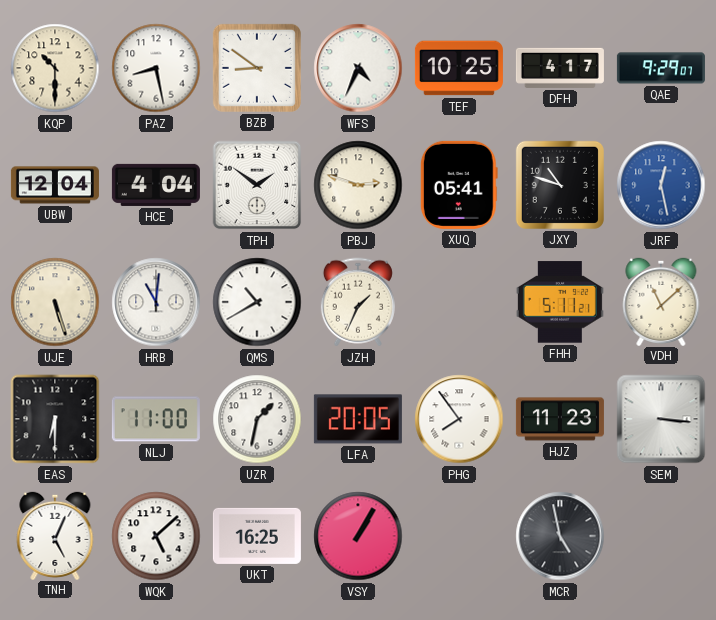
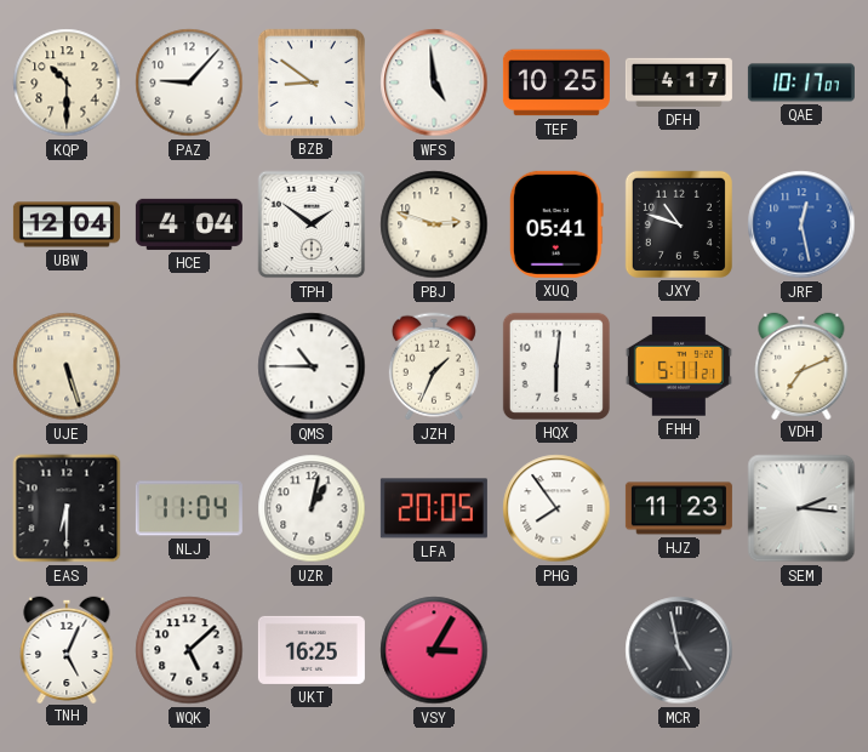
PAZ: 8:28 -> 9:07
WFS: 4:34 -> 4:59
QAE: 9:29 -> 10:17
HRB: 11:01 -> none
QMS: 10:40 -> 10:45
HQX: none -> 6:01
VDH: 11:08 -> 7:11
NLJ: 11:00 -> 11:04
UZR: 1:32 -> 1:02
SEM: 3:16 -> 2:16
VSY: 1:05 -> 3:05
